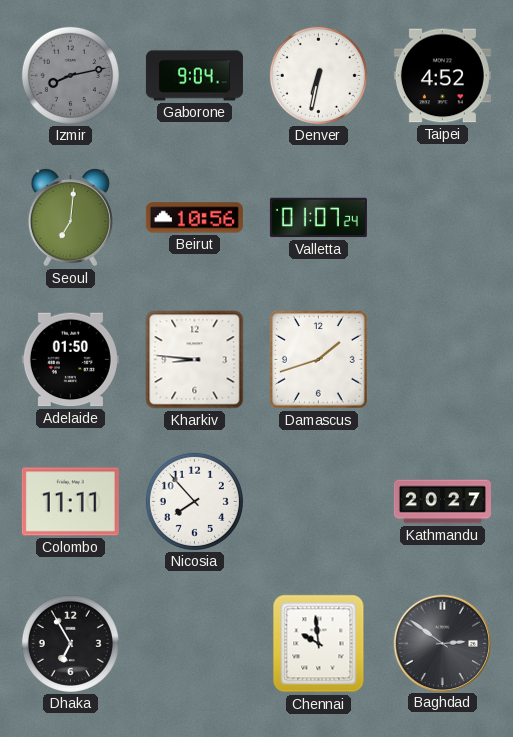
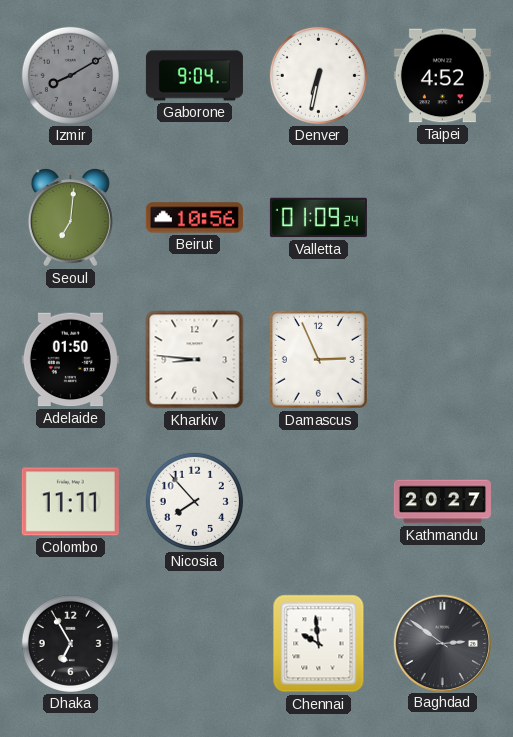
Izmir: 8:13 -> 8:10
Valletta: 01:07 -> 01:09
Damascus: 1:42 -> 2:56
